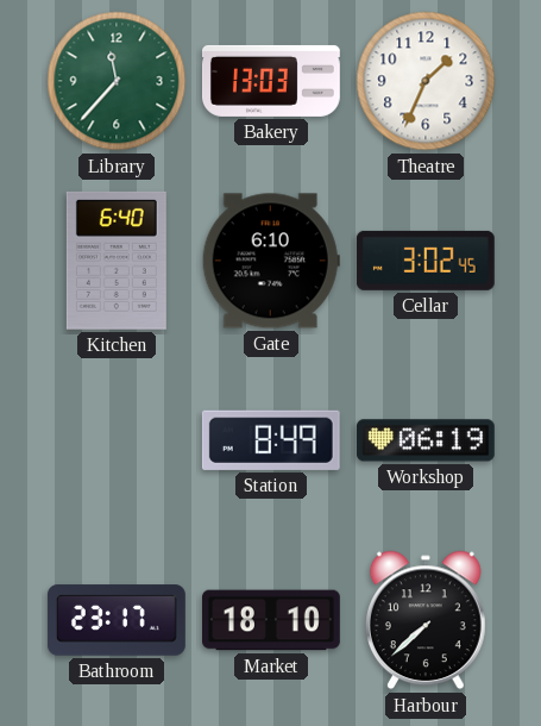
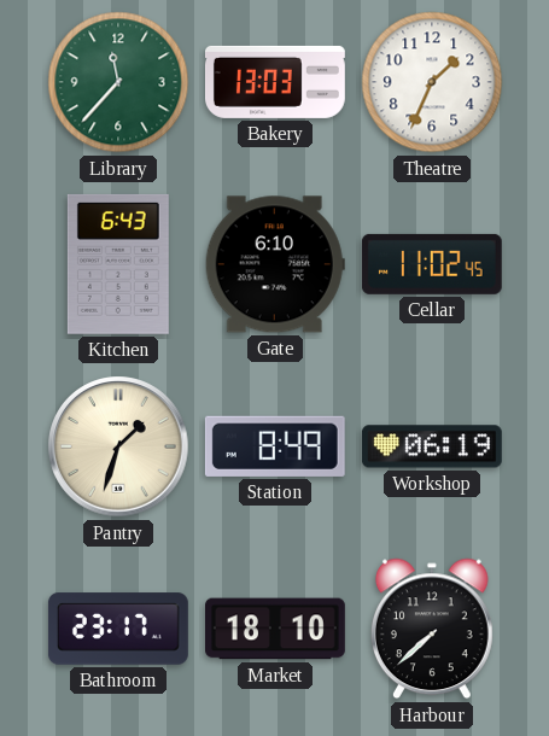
Kitchen: 6:40 -> 6:43
Cellar: 3:02 -> 11:02
Pantry: none -> 1:33
